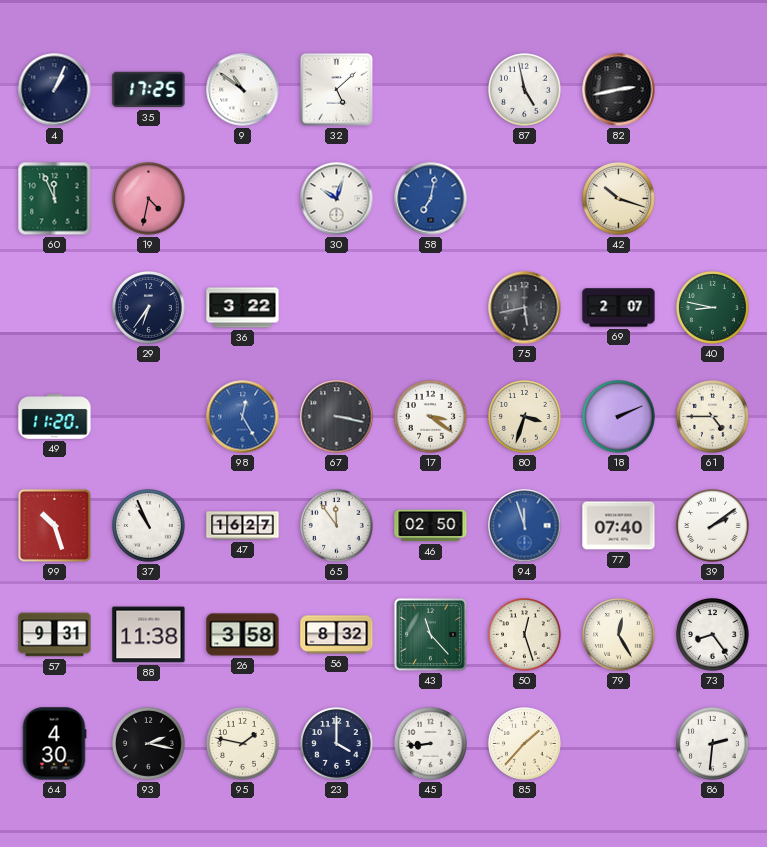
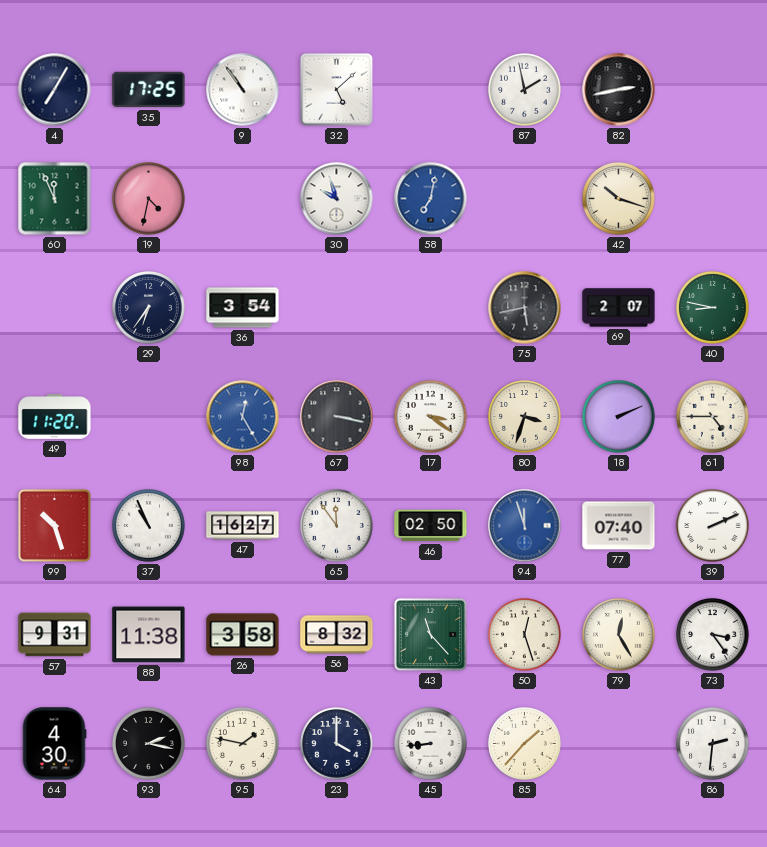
4: 1:04 -> 7:05
9: 10:51 -> 10:54
87: 4:58 -> 1:58
30: 10:03 -> 9:57
36: 3:22 -> 3:54
39: 2:09 -> 2:11
73: 8:24 -> 3:24
